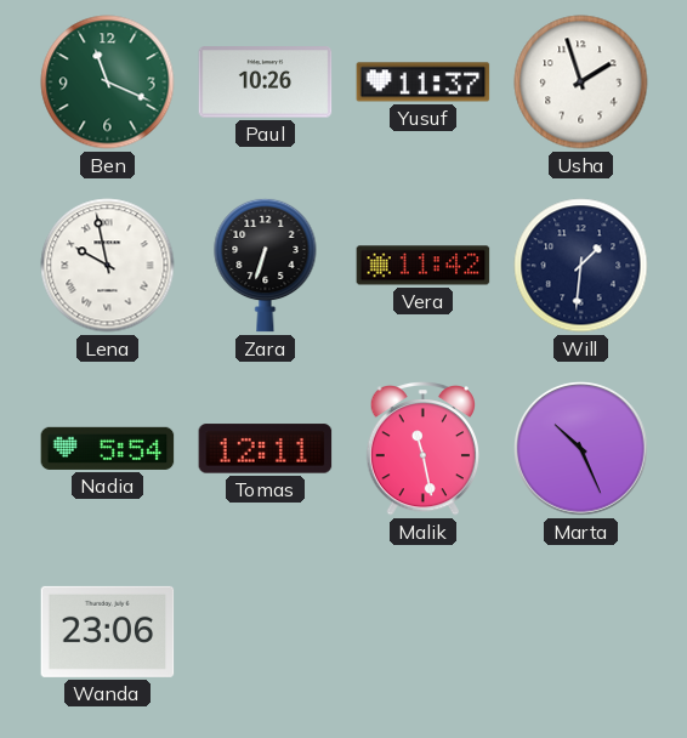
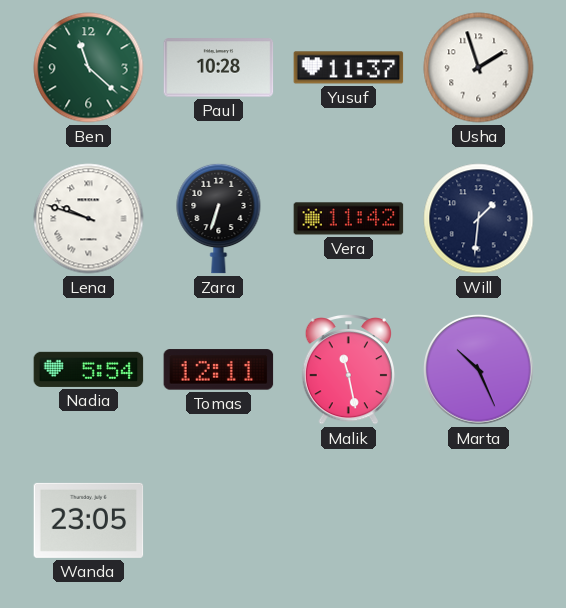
Ben: 11:19 -> 11:22
Paul: 10:26 -> 10:28
Lena: 9:58 -> 9:48
Wanda: 23:06 -> 23:05
